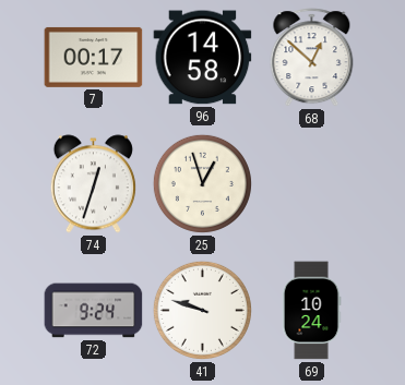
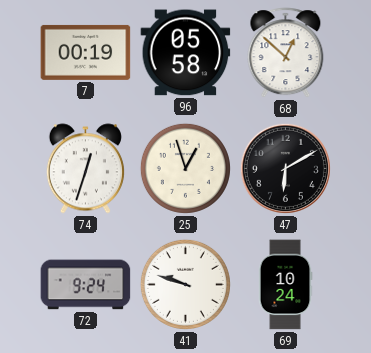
7: 00:17 -> 00:19
96: 14:58 -> 05:58
47: none -> 6:10
